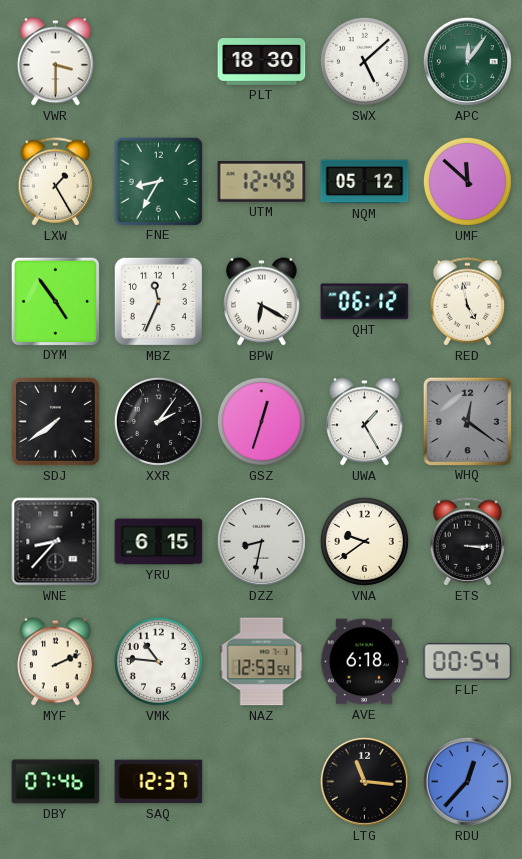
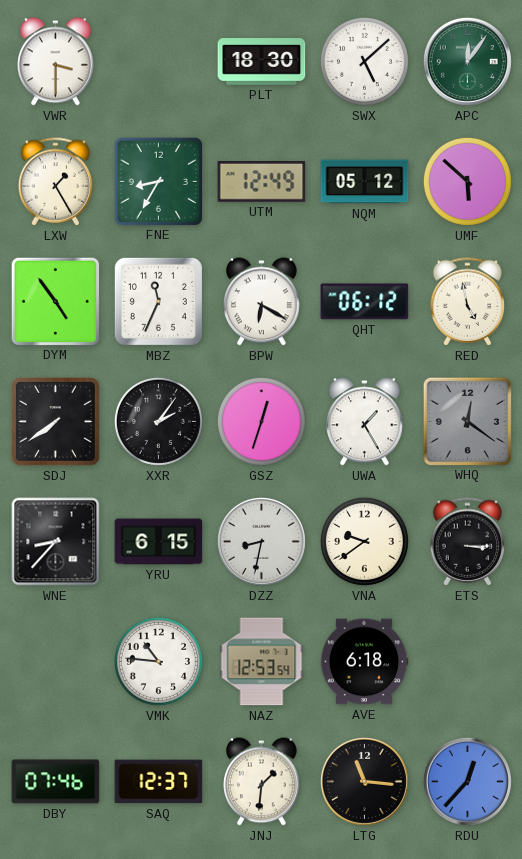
UMF: 11:52 -> 5:52
MYF: 2:11 -> none
FLF: 00:54 -> none
JNJ: none -> 1:31
